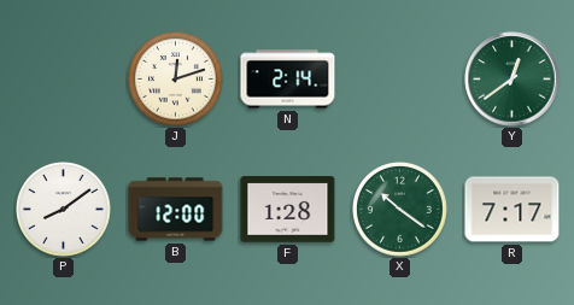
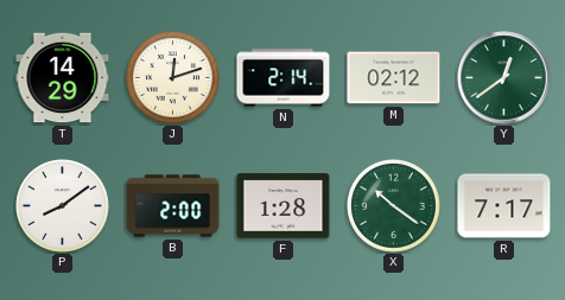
T: none -> 14:29
M: none -> 02:12
B: 12:00 -> 2:00
